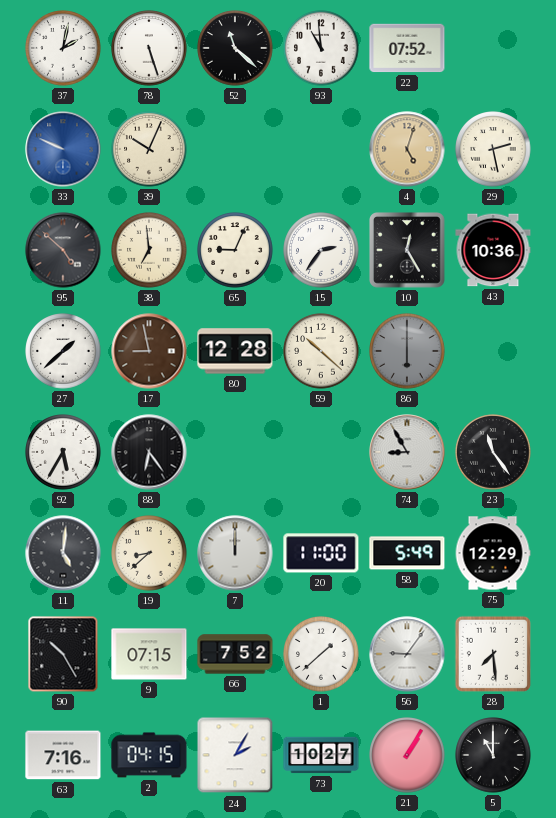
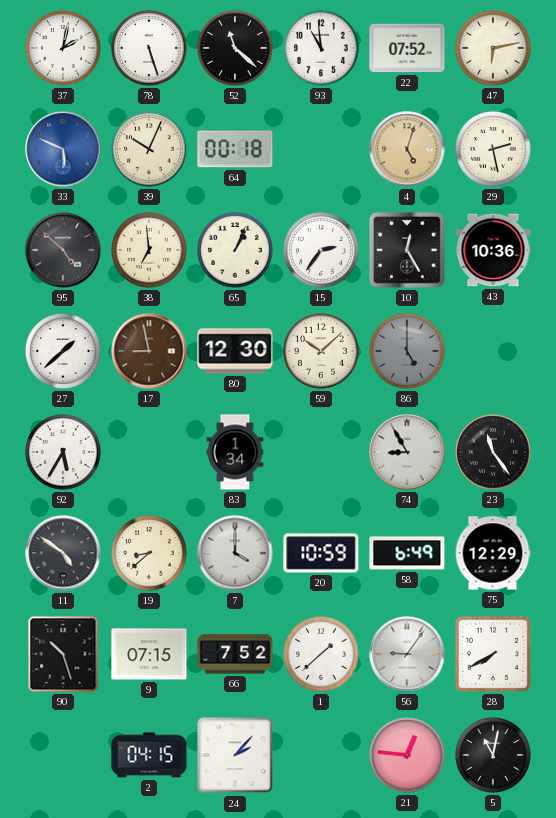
47: none -> 6:13
33: 9:49 -> 5:49
64: none -> 00:18
65: 9:04 -> 1:04
80: 12:28 -> 12:30
59: 10:22 -> 10:08
86: 6:00 -> 5:00
88: 6:24 -> none
83: none -> 1:34
11: 5:01 -> 4:51
7: 12:00 -> 4:00
20: 11:00 -> 10:59
58: 5:49 -> 6:49
90: 10:25 -> 10:27
28: 7:29 -> 7:40
63: 7:16 -> none
24: 2:05 -> 2:07
73: 10:27 -> none
21: 1:05 -> 12:46
5: 11:00 -> 11:02
